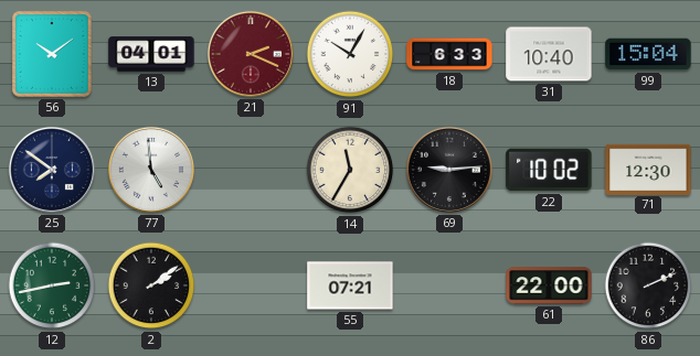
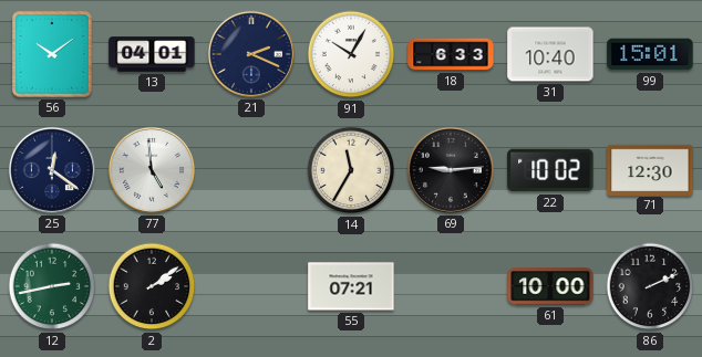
21 dial: burgundy -> navy
99: 15:04 -> 15:01
25: 7:51 -> 12:21
61: 22:00 -> 10:00
